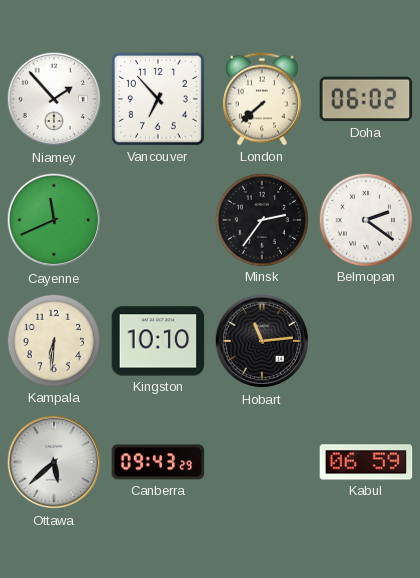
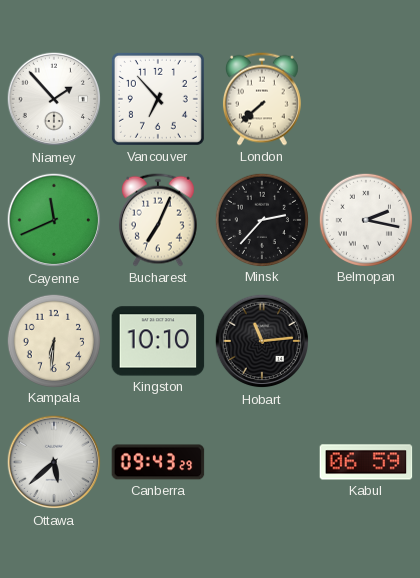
Doha: 06:02 -> none
Bucharest: none -> 7:04
Minsk: 2:36 -> 2:37
Belmopan: 2:21 -> 2:17
